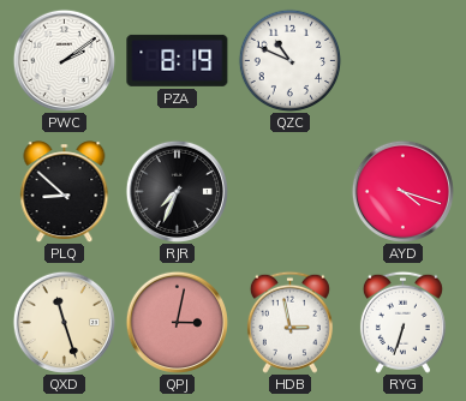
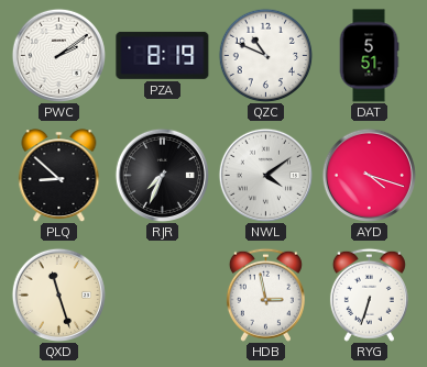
DAT: none -> 5:51
NWL: none -> 4:09
QPJ: 3:02 -> none
